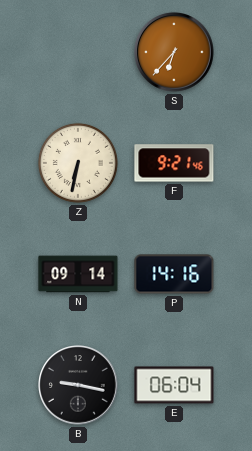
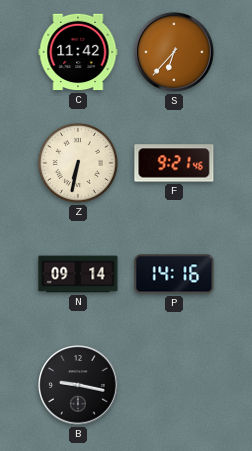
C: none -> 11:42
E: 06:04 -> none
